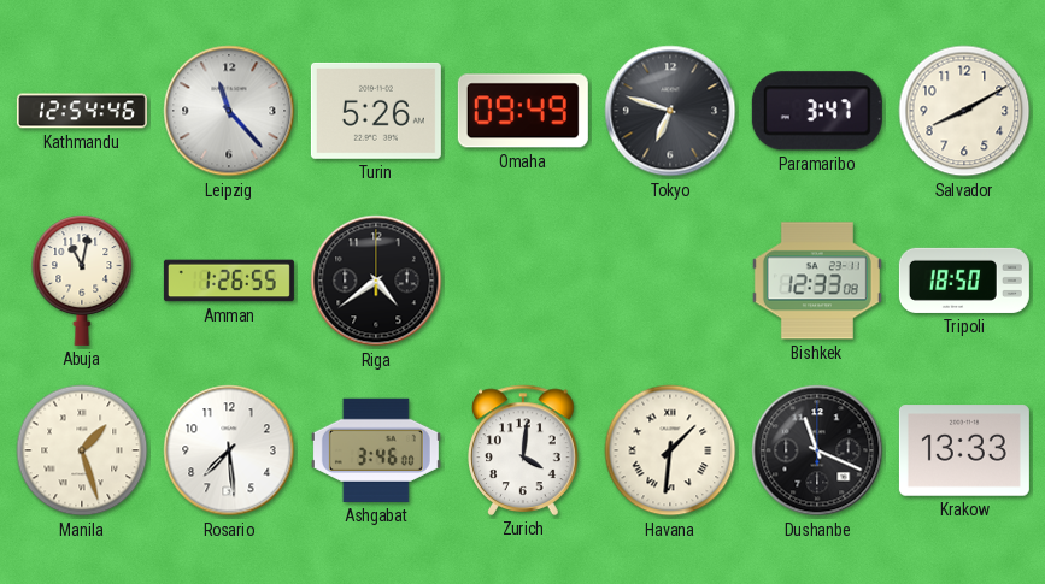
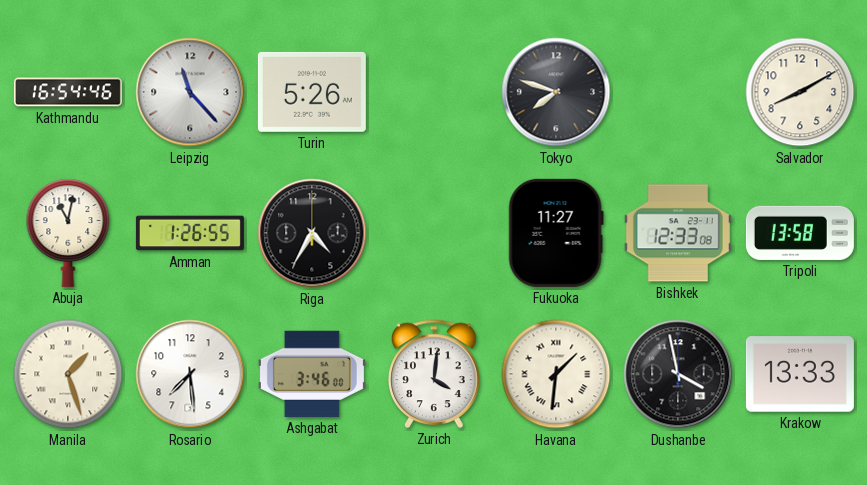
Kathmandu: 12:54 -> 16:54
Omaha: 09:49 -> none
Tokyo: 6:48 -> 7:48
Paramaribo: 3:47 -> none
Riga: 4:39 -> 4:35
Fukuoka: none -> 11:27
Tripoli: 18:50 -> 13:58
Dushanbe: 11:19 -> 3:58
